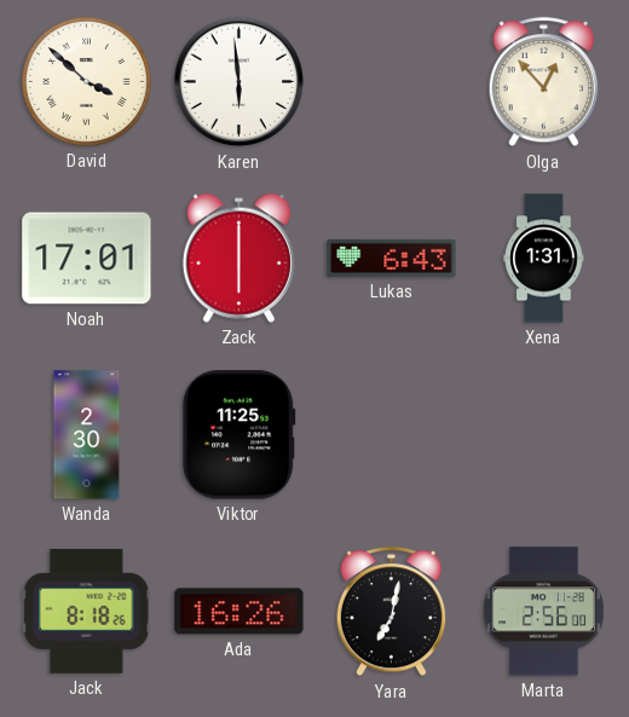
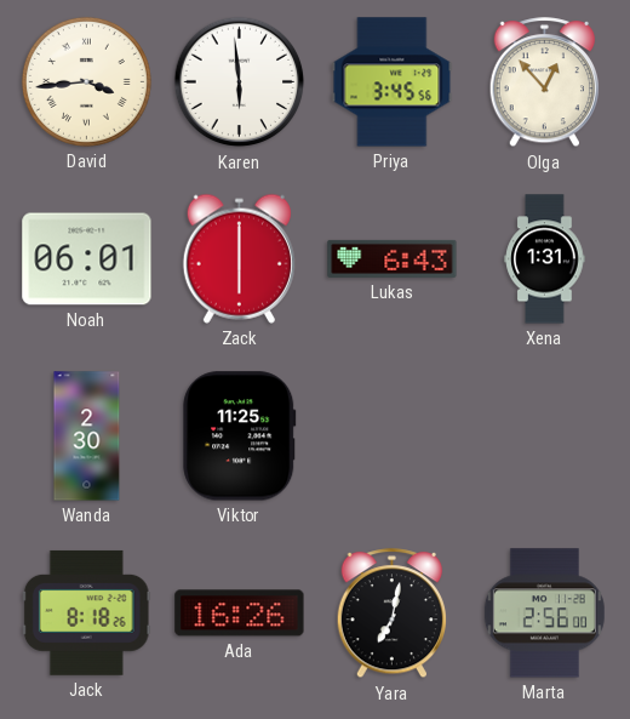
David: 3:52 -> 3:44
Priya: none -> 3:45
Noah: 17:01 -> 06:01
